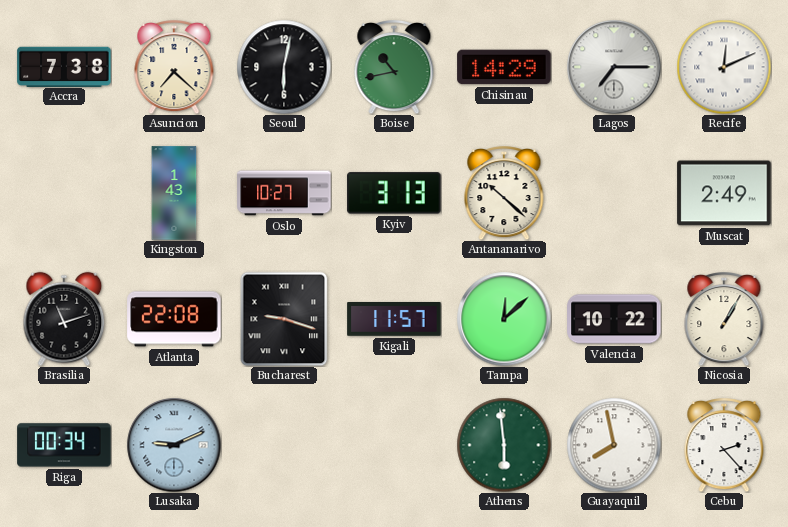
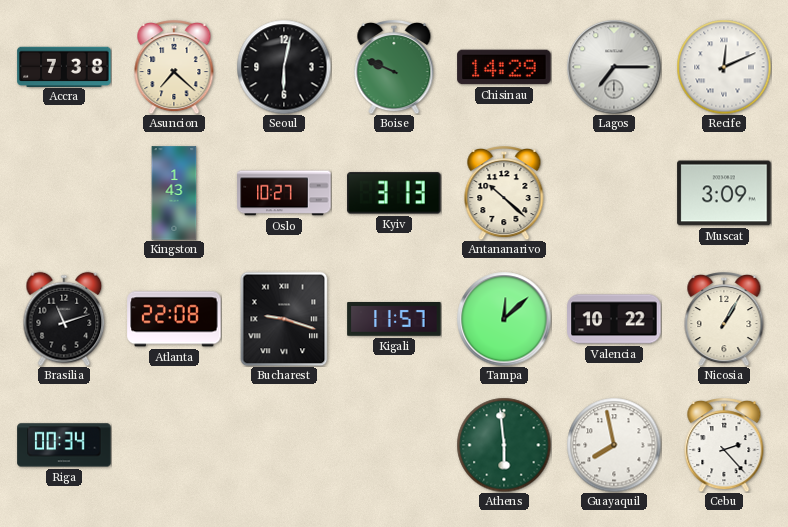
Boise: 10:43 -> 9:49
Muscat: 2:49 -> 3:09
Lusaka: 9:11 -> none
